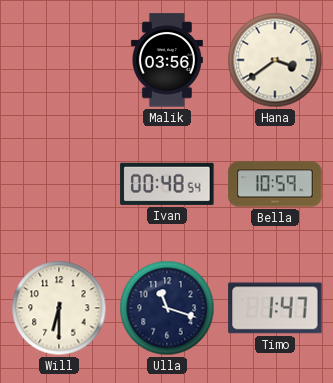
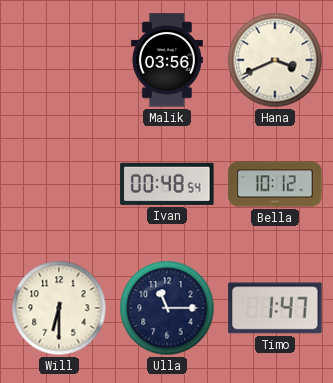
Hana: 3:39 -> 3:41
Bella: 10:59 -> 10:12
Ulla: 11:18 -> 11:15
